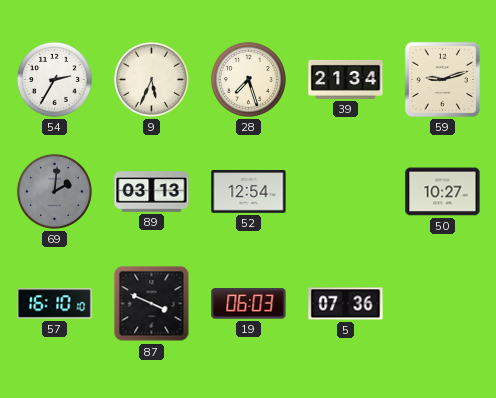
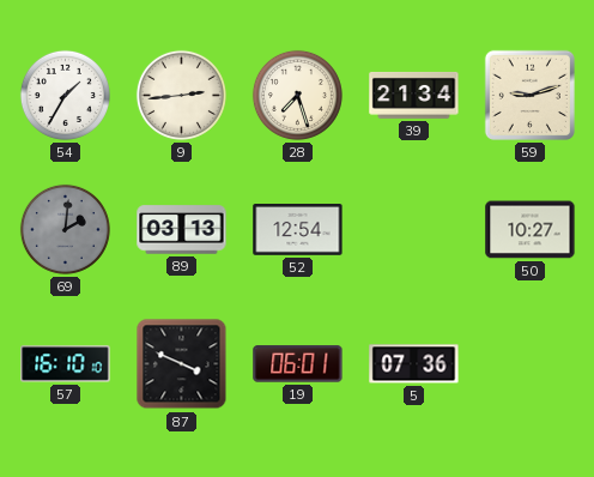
54: 2:35 -> 1:35
9: 5:34 -> 2:44
19: 06:03 -> 06:01
